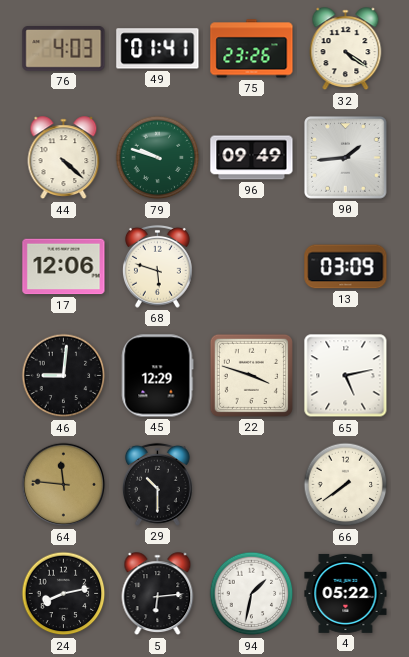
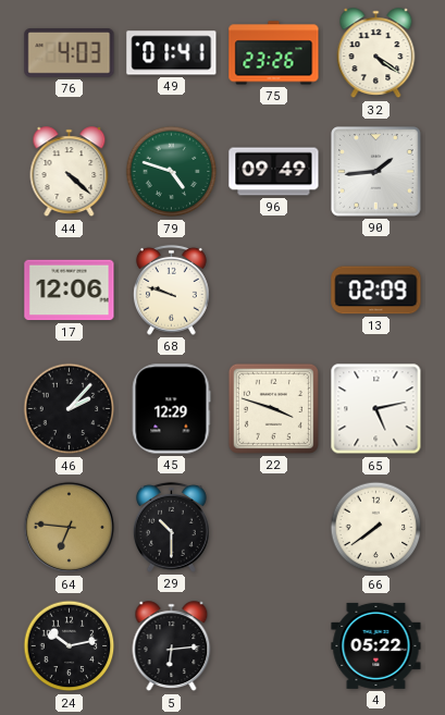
79: 9:48 -> 4:48
68: 5:48 -> 9:48
13: 03:09 -> 02:09
46: 9:01 -> 2:07
64: 11:46 -> 6:46
24: 8:13 -> 10:13
94: 1:32 -> none
